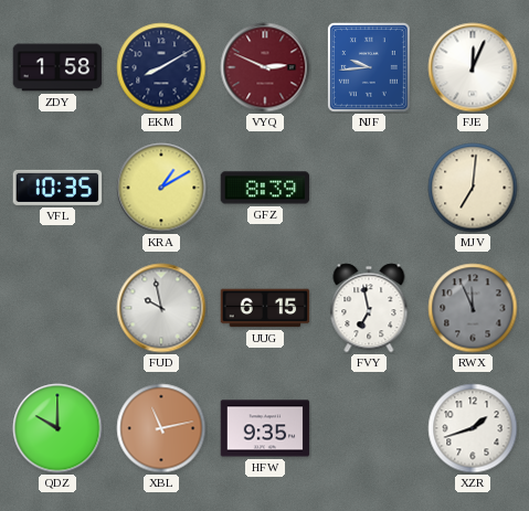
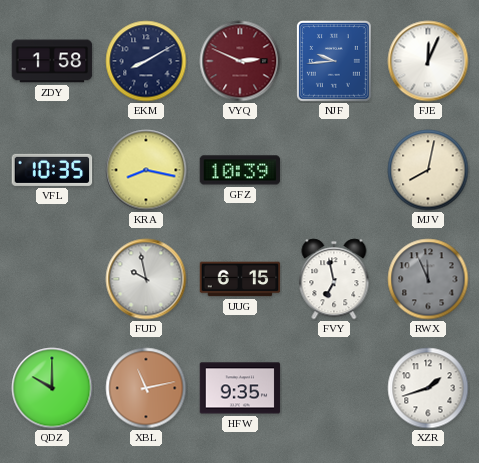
KRA: 1:10 -> 8:17
GFZ: 8:39 -> 10:39
MJV: 7:01 -> 8:02
